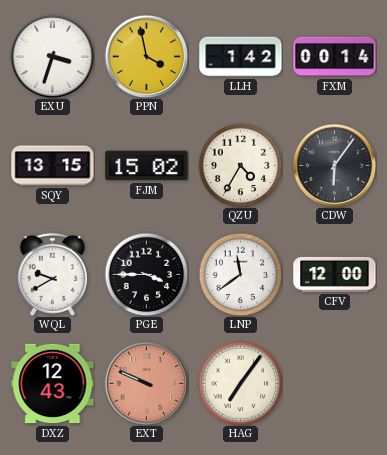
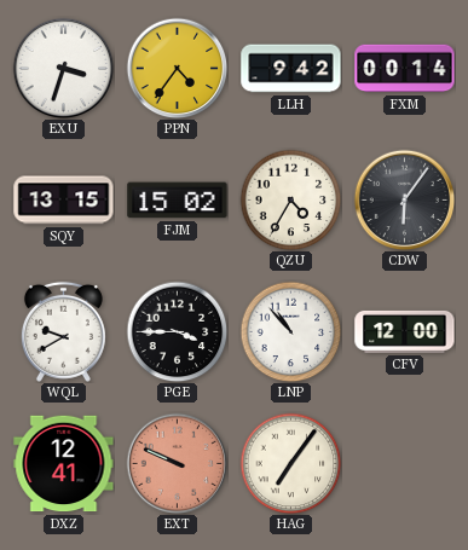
PPN: 3:58 -> 4:36
LLH: 1:42 -> 9:42
LNP: 11:39 -> 10:53
DXZ: 12:43 -> 12:41
